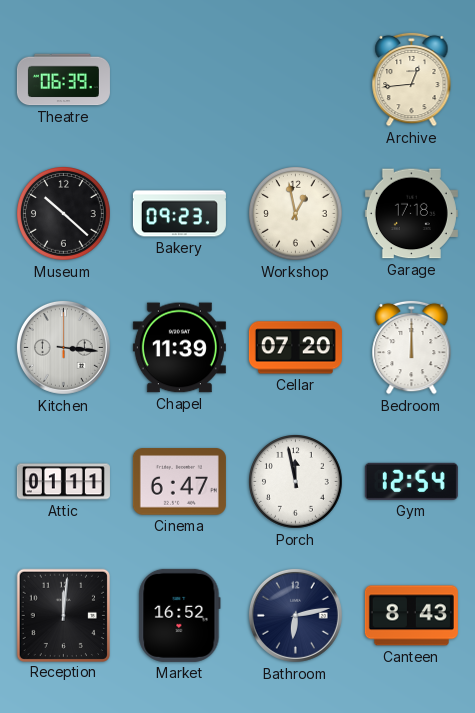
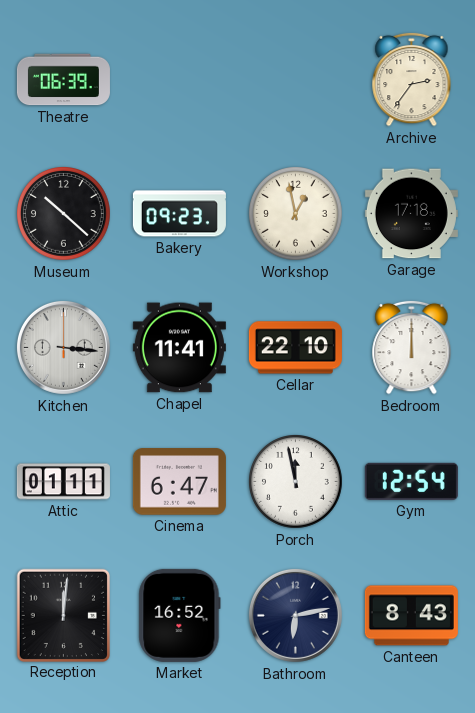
Archive: 12:44 -> 2:36
Chapel: 11:39 -> 11:41
Cellar: 07:20 -> 22:10
